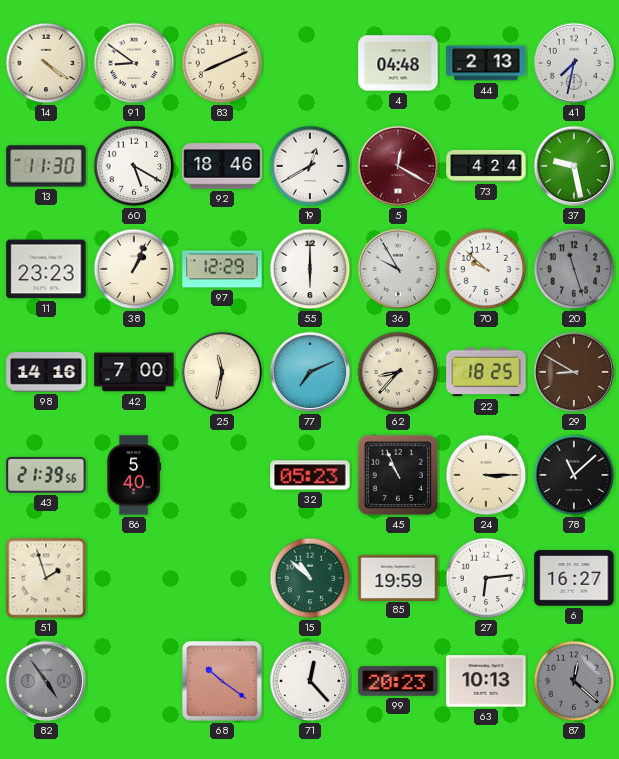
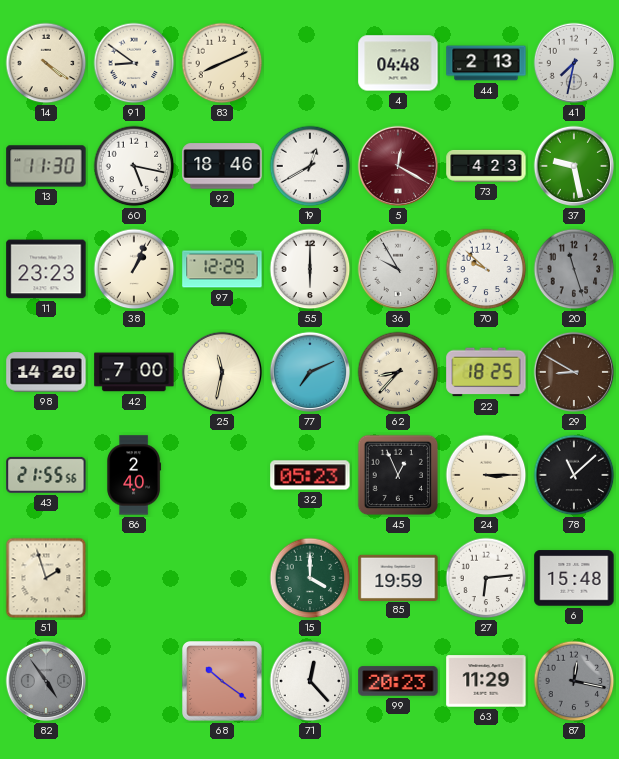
60: 5:20 -> 5:17
73: 4:24 -> 4:23
98: 14:16 -> 14:20
43: 21:39 -> 21:55
86: 5:40 -> 2:40
45: 10:56 -> 12:56
15: 10:52 -> 4:00
6: 16:27 -> 15:48
63: 10:13 -> 11:29
87: 12:22 -> 12:17
